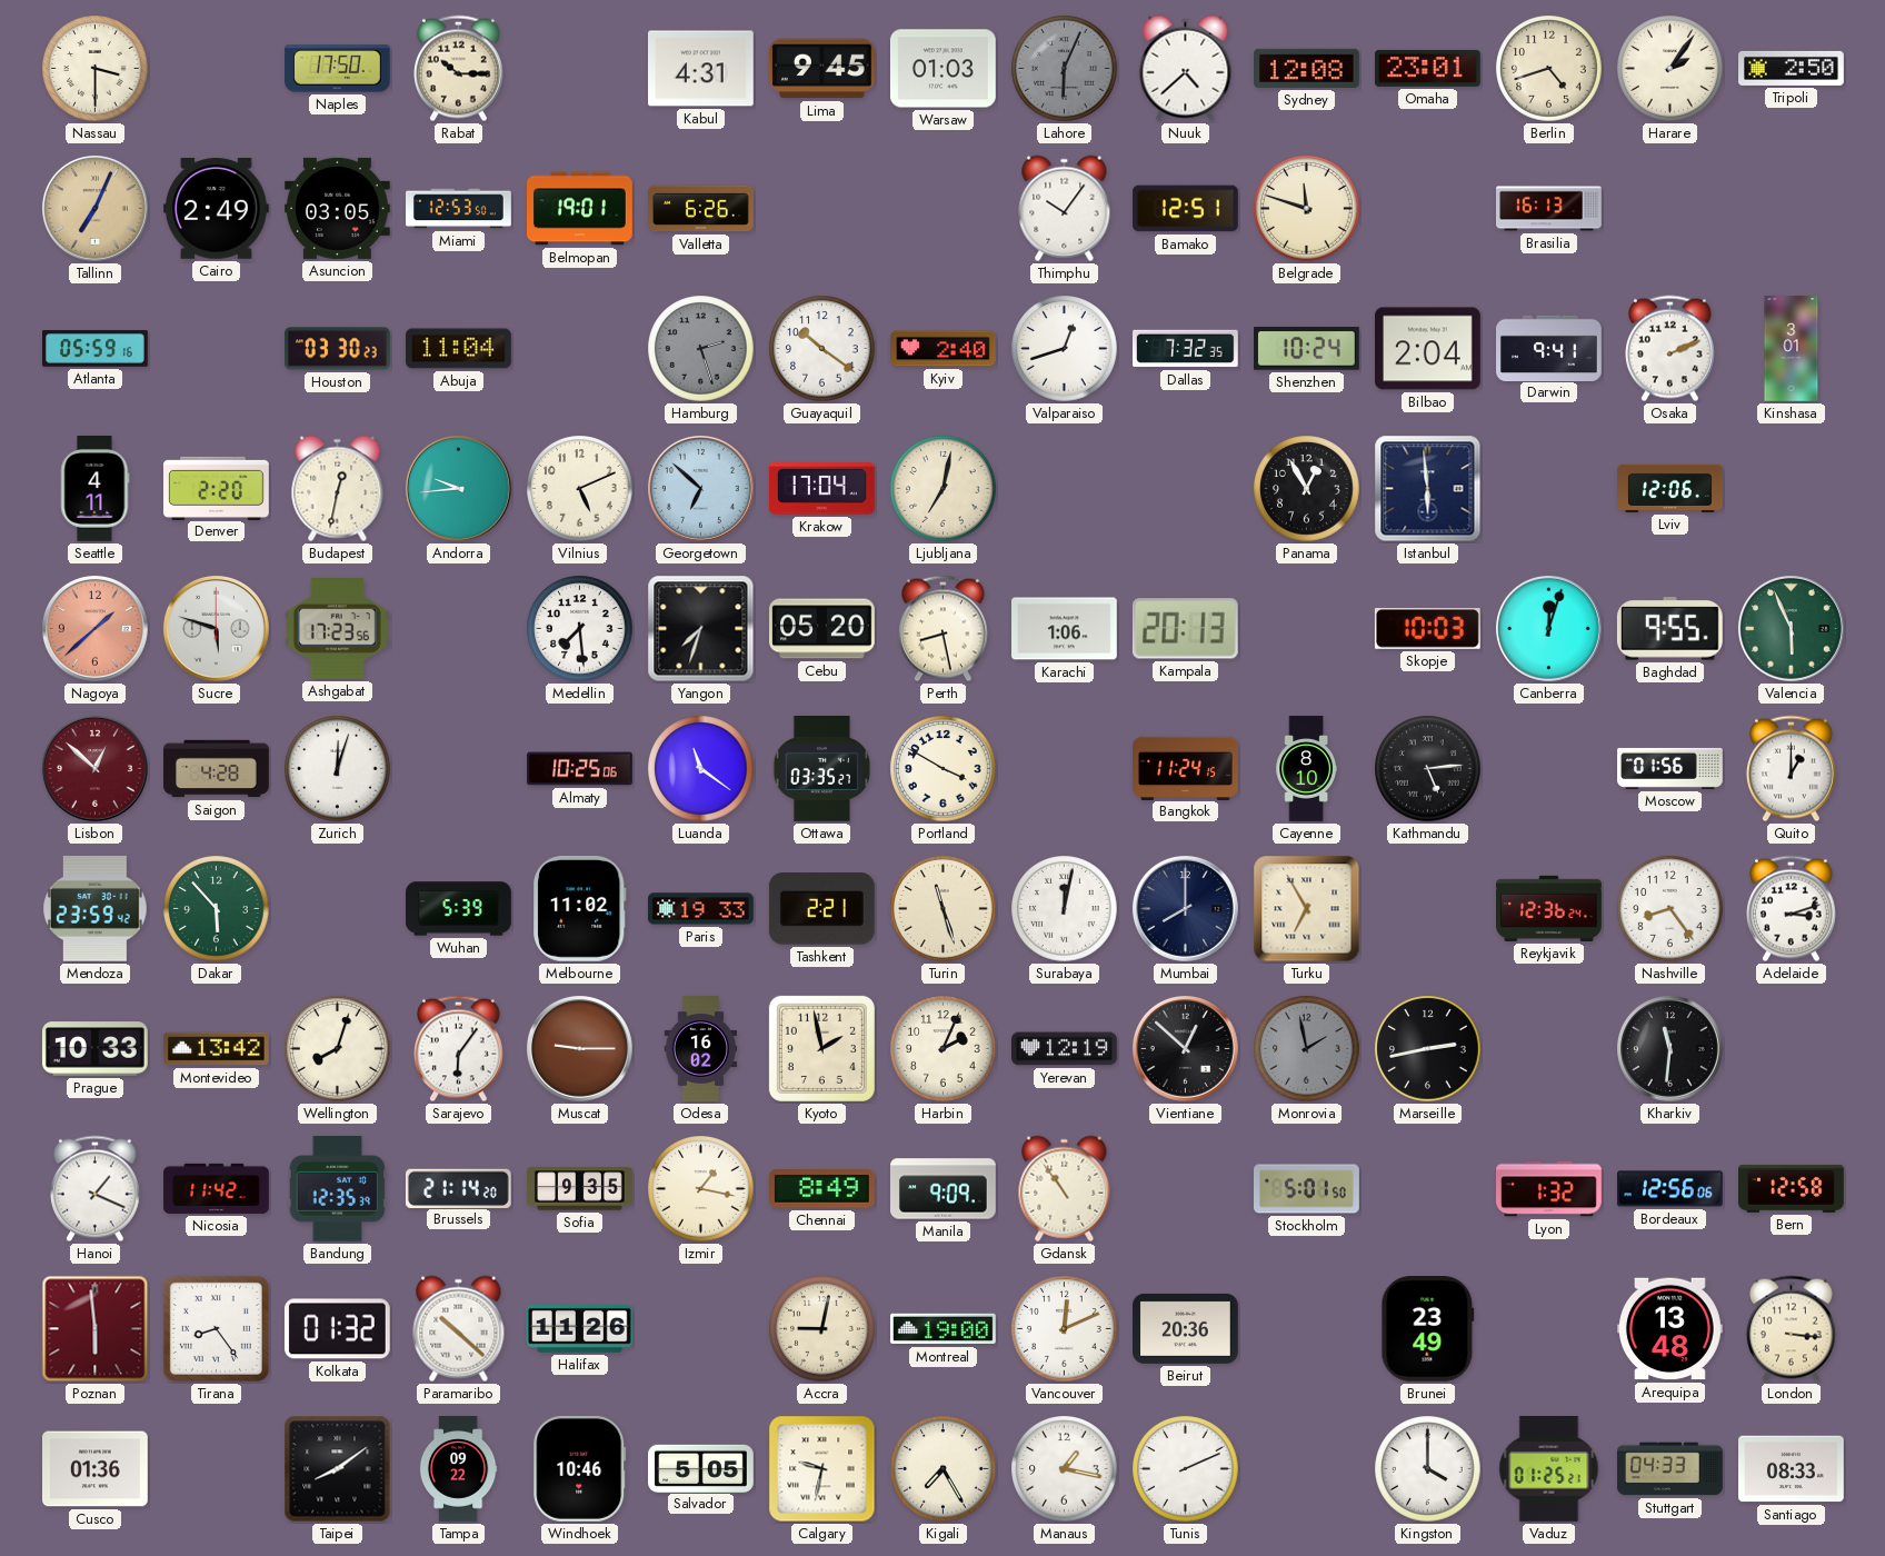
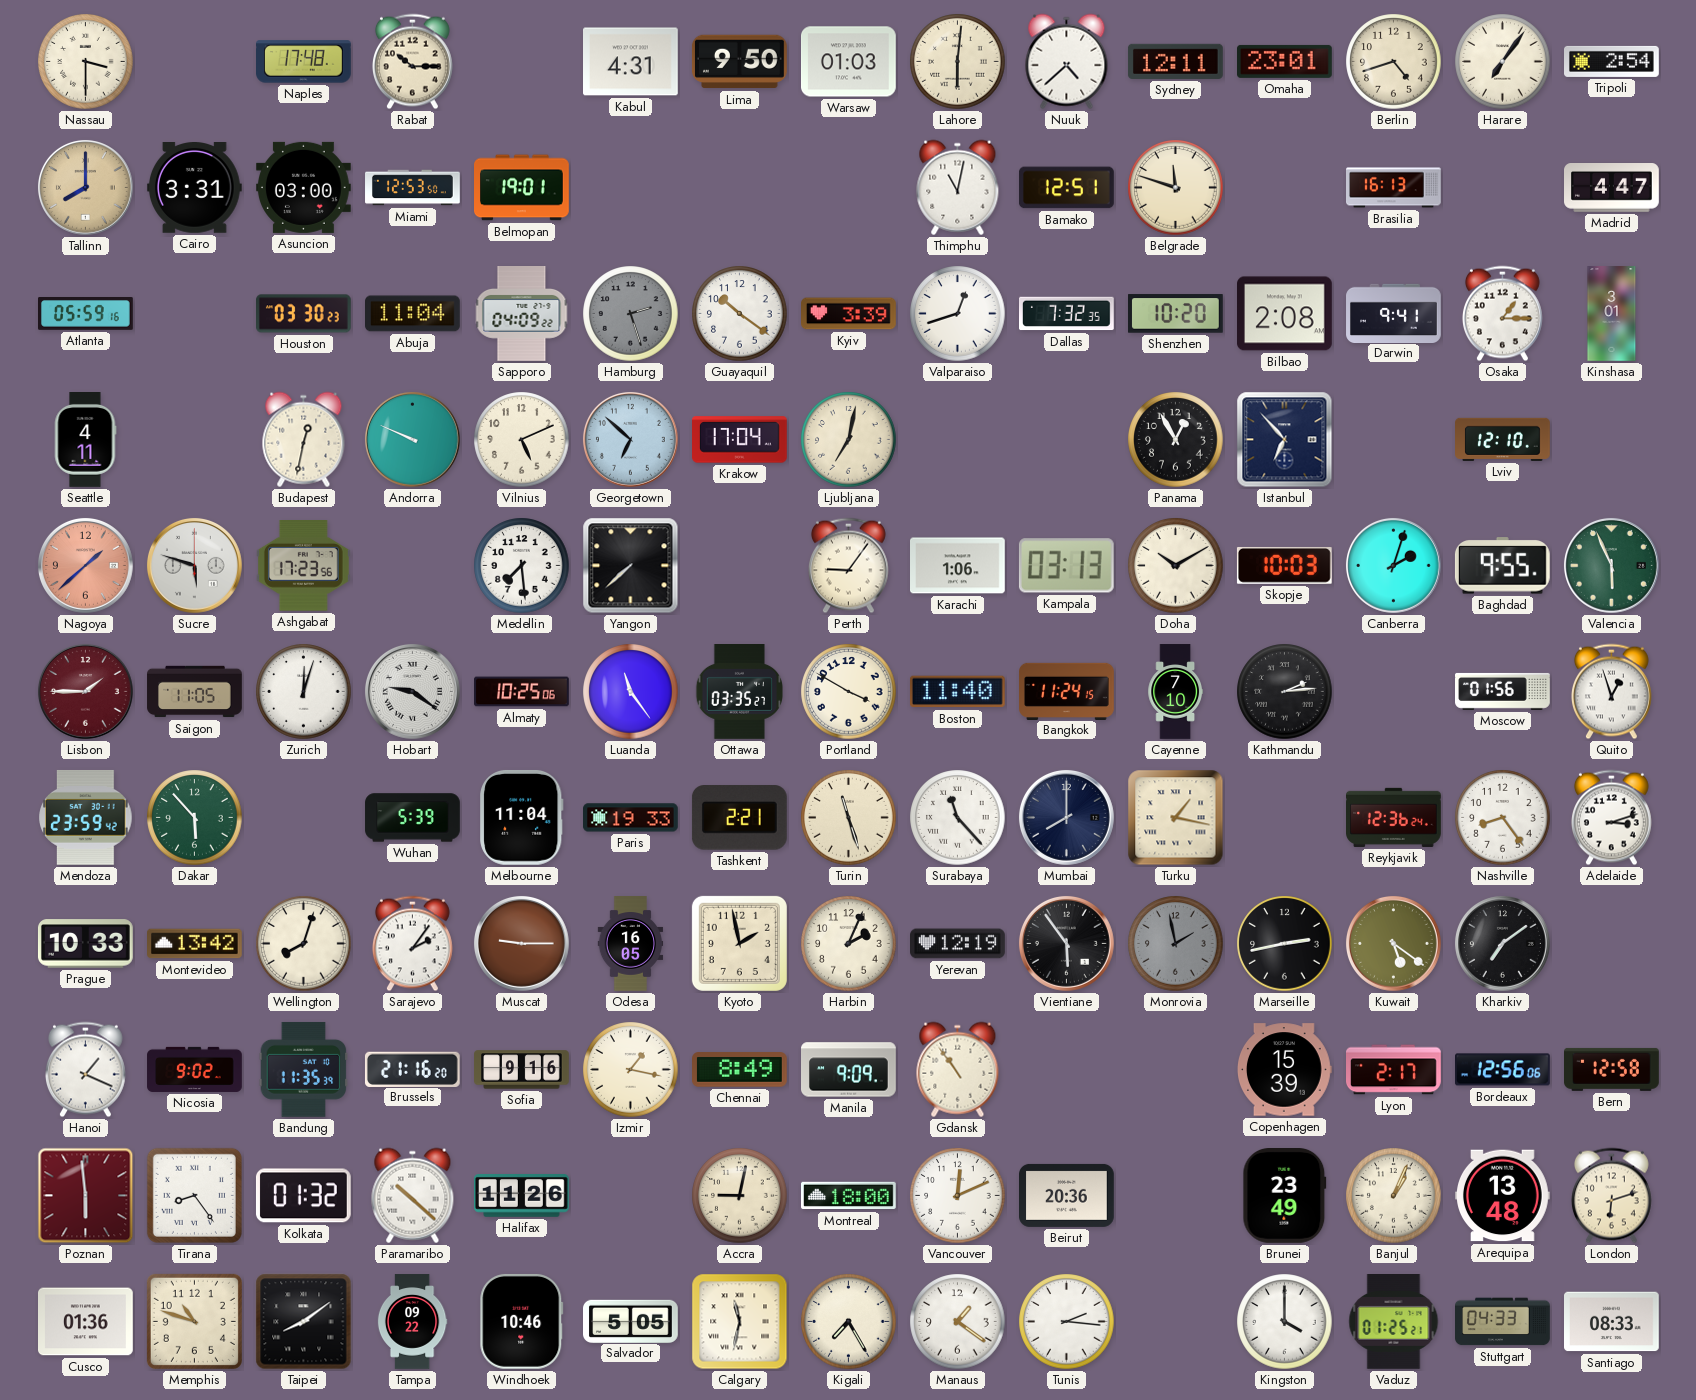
Naples: 17:50 -> 17:48
Lima: 9:45 -> 9:50
Lahore: 6:04 -> 6:01
Lahore dial: grey -> cream
Sydney: 12:08 -> 12:11
Harare: 2:06 -> 7:06
Tripoli: 2:50 -> 2:54
Tallinn: 7:04 -> 8:00
Cairo: 2:49 -> 3:31
Asuncion: 03:05 -> 03:00
Valletta: 6:26 -> none
Thimphu: 10:06 -> 11:02
Madrid: none -> 4:47
Sapporo: none -> 04:09
Kyiv: 2:40 -> 3:39
Shenzhen: 10:24 -> 10:20
Bilbao: 2:04 -> 2:08
Osaka: 2:11 -> 1:15
Denver: 2:20 -> none
Andorra: 9:44 -> 9:49
Istanbul: 5:59 -> 6:53
Lviv: 12:06 -> 12:10
Yangon: 7:33 -> 7:38
Cebu: 05:20 -> none
Perth: 8:28 -> 9:06
Kampala: 20:13 -> 03:13
Doha: none -> 10:10
Canberra: 12:03 -> 2:03
Lisbon: 12:52 -> 1:45
Saigon: 4:28 -> 11:05
Hobart: none -> 9:21
Luanda: 11:21 -> 11:24
Boston: none -> 11:40
Cayenne: 8:10 -> 7:10
Kathmandu: 5:14 -> 2:14
Quito: 1:00 -> 12:57
Melbourne: 11:02 -> 11:04
Surabaya: 12:02 -> 11:23
Turku: 6:55 -> 1:17
Sarajevo: 6:06 -> 2:06
Odesa: 16:02 -> 16:05
Vientiane: 12:52 -> 5:54
Kuwait: none -> 5:21
Kharkiv: 11:31 -> 7:09
Nicosia: 11:42 -> 9:02
Bandung: 12:35 -> 11:35
Brussels: 21:14 -> 21:16
Sofia: 9:35 -> 9:16
Stockholm: 5:01 -> none
Copenhagen: none -> 15:39
Lyon: 1:32 -> 2:17
Montreal: 19:00 -> 18:00
Banjul: none -> 1:04
London: 3:16 -> 6:12
Memphis: none -> 10:48
Calgary: 9:32 -> 11:32
Manaus: 1:17 -> 1:21
Tunis: 2:11 -> 2:16
